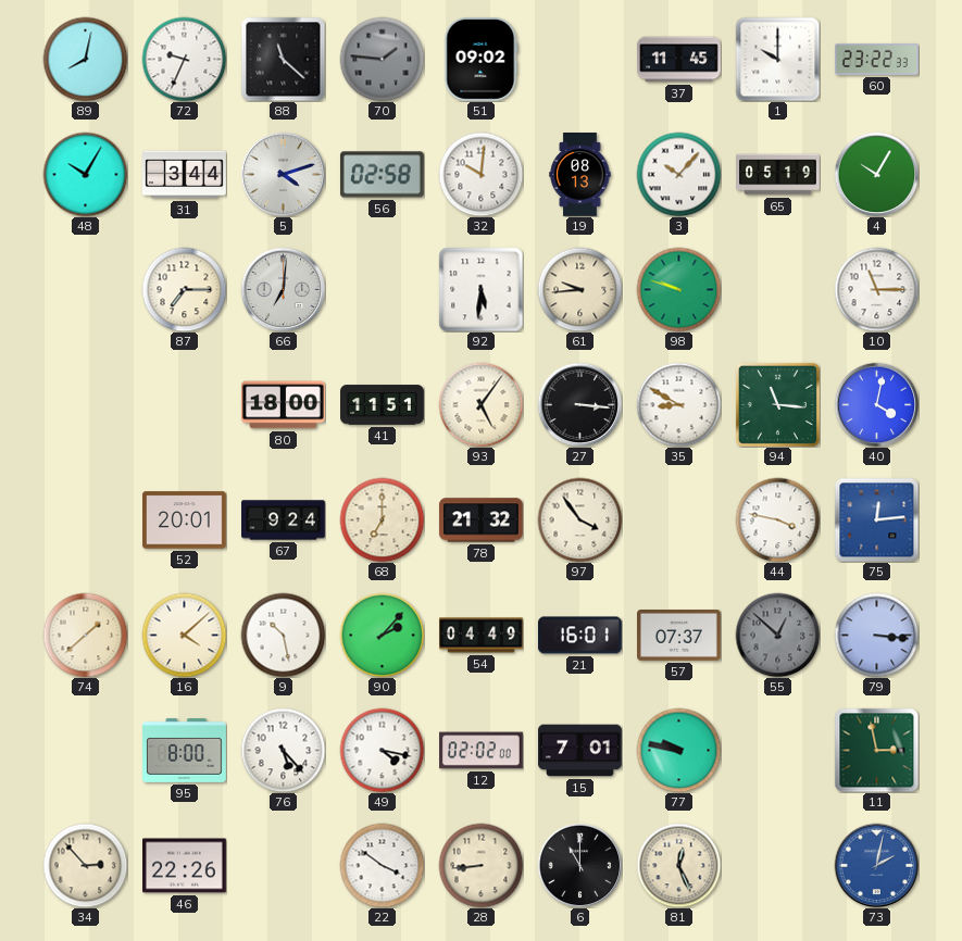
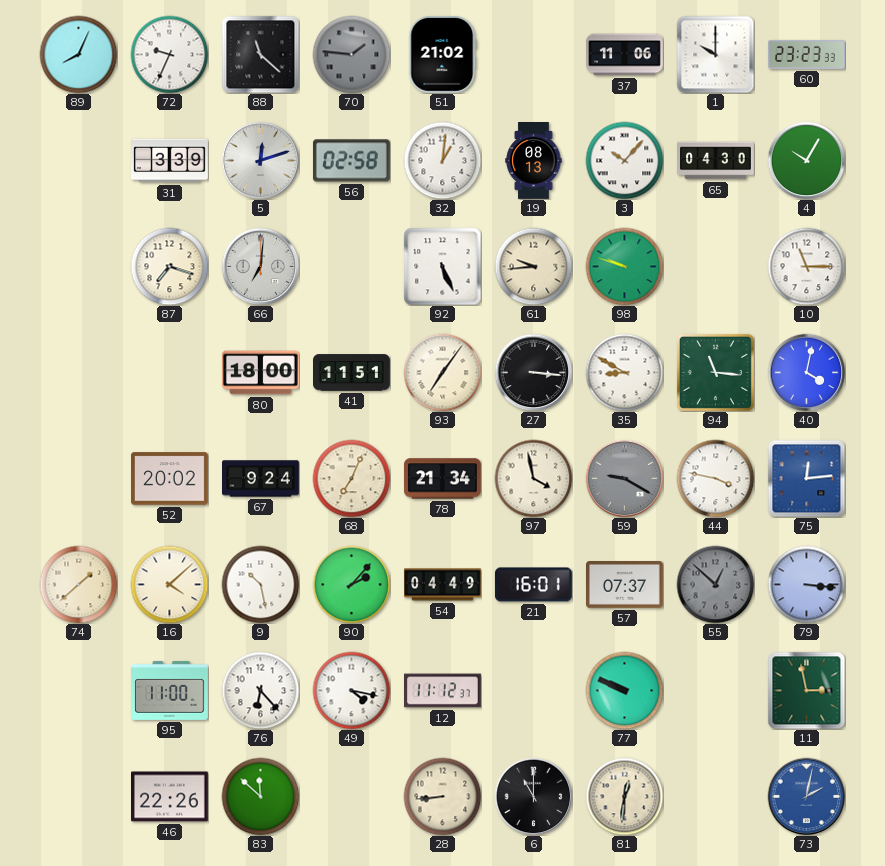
89: 8:02 -> 8:04
51: 09:02 -> 21:02
37: 11:45 -> 11:06
60: 23:22 -> 23:23
48: 10:05 -> none
31: 3:44 -> 3:39
5: 4:12 -> 12:12
32: 10:01 -> 1:01
65: 05:19 -> 04:30
87: 7:15 -> 7:18
92: 5:31 -> 5:26
93: 5:06 -> 7:06
52: 20:01 -> 20:02
68: 7:00 -> 7:04
78: 21:32 -> 21:34
97: 3:54 -> 3:58
59: none -> 9:20
95: 8:00 -> 11:00
76: 5:23 -> 6:23
12: 02:02 -> 11:12
15: 7:01 -> none
77: 9:47 -> 9:49
34: 2:53 -> none
83: none -> 11:52
22: 3:51 -> none
81: 12:26 -> 12:31
